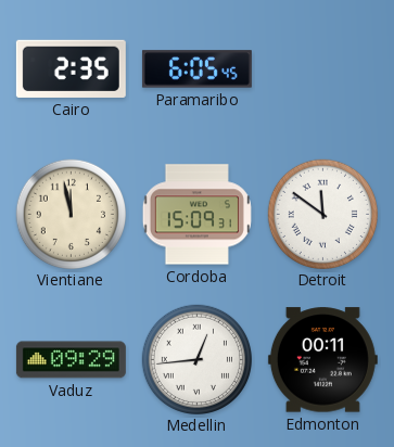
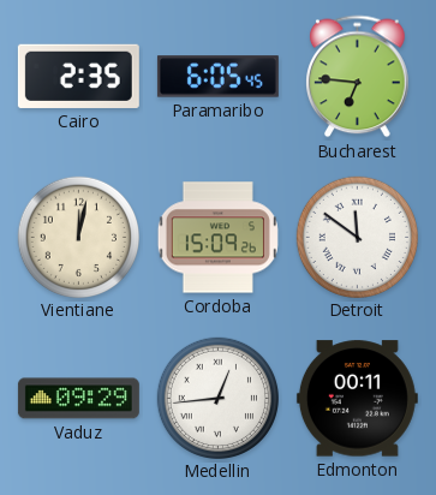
Bucharest: none -> 6:46
Vientiane: 11:58 -> 12:02
Cordoba: 15:09:31 -> 15:09:26
